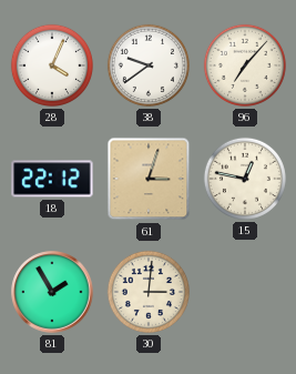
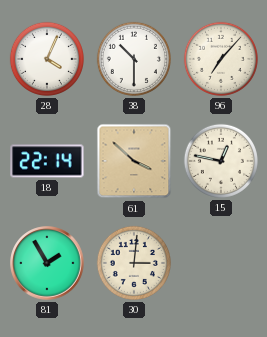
38: 9:39 -> 10:30
18: 22:12 -> 22:14
61: 3:03 -> 3:52
